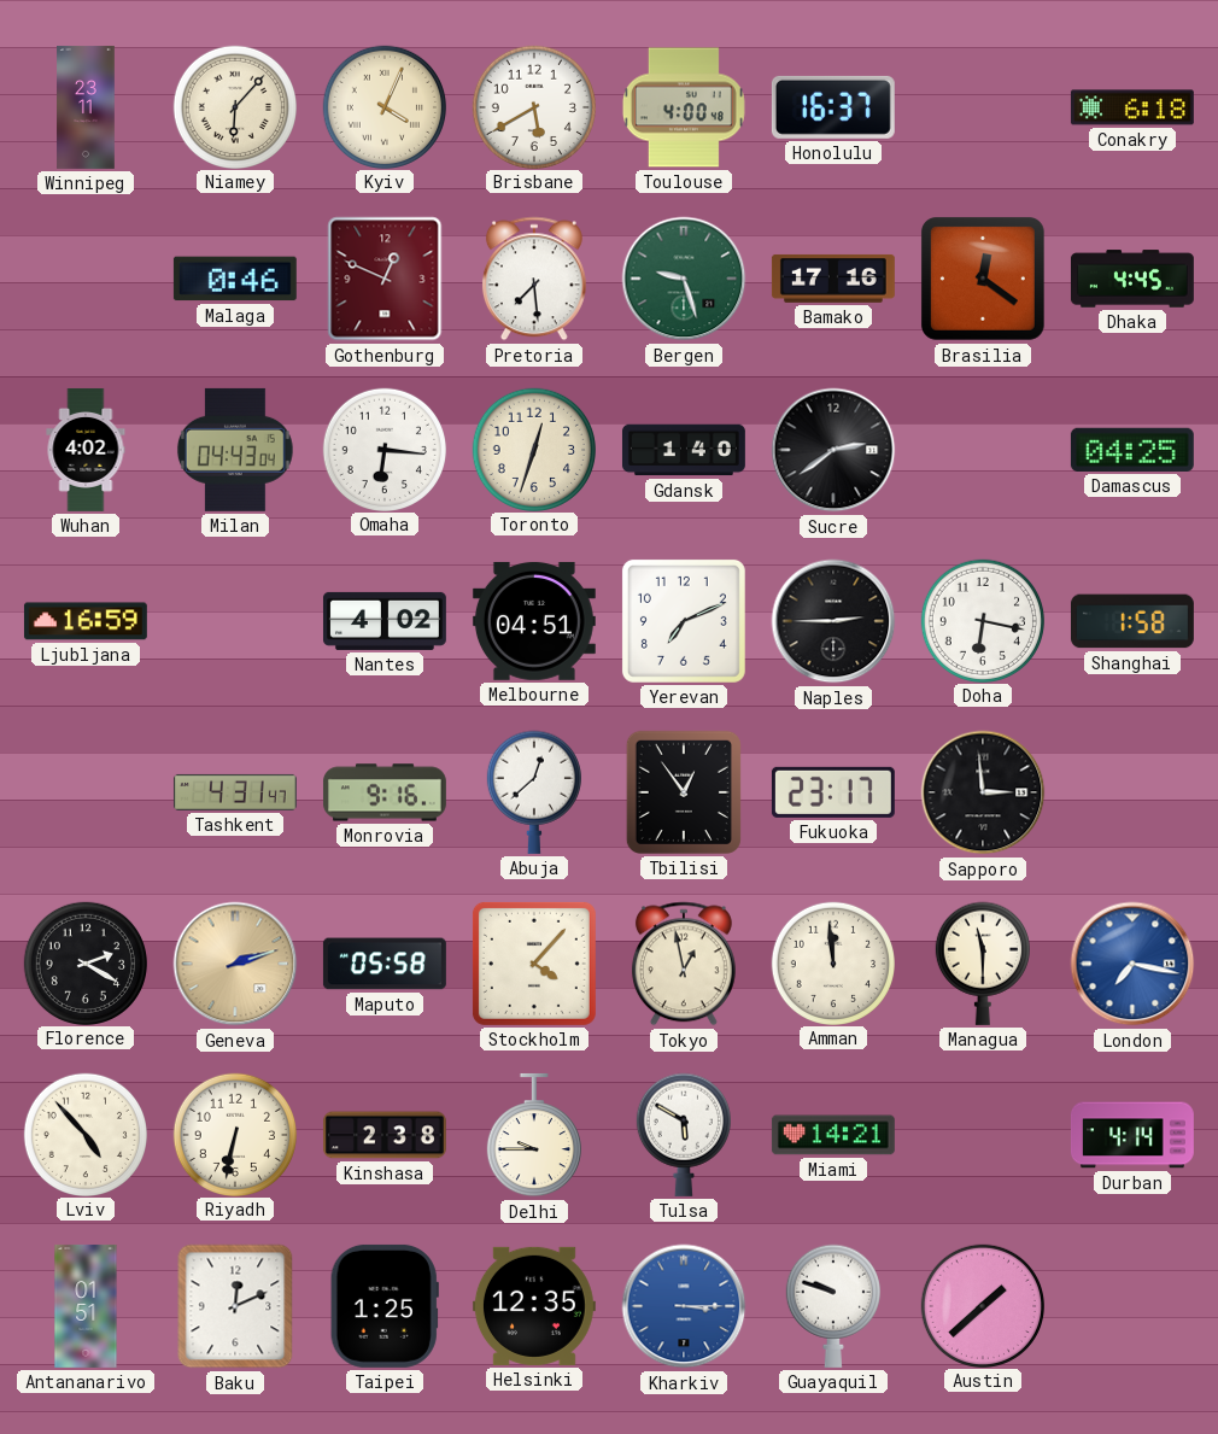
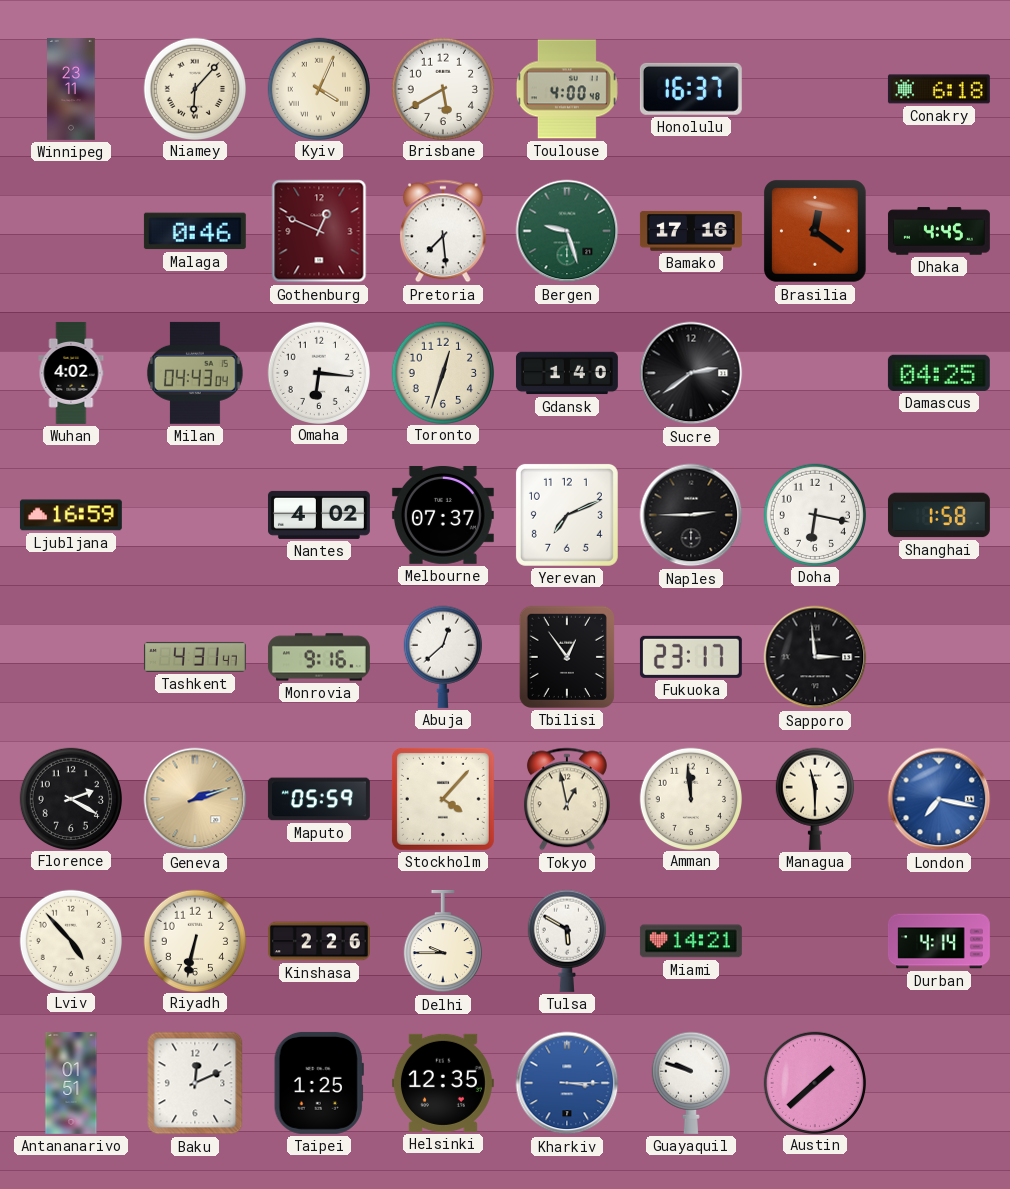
Melbourne: 04:51 -> 07:37
Maputo: 05:58 -> 05:59
Kinshasa: 2:38 -> 2:26
